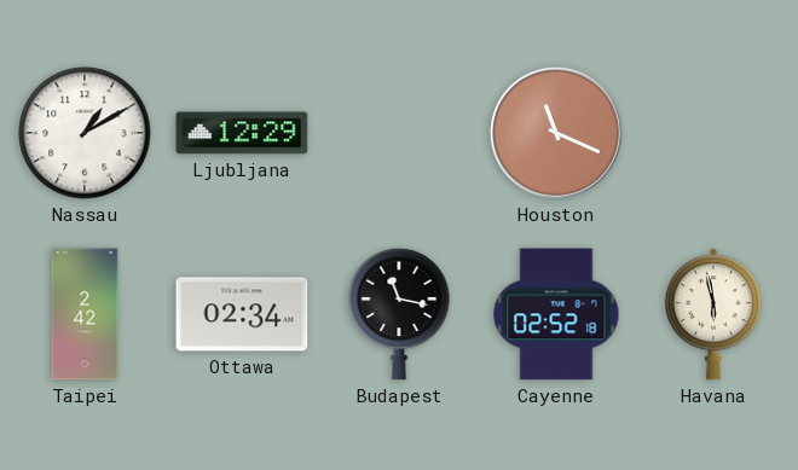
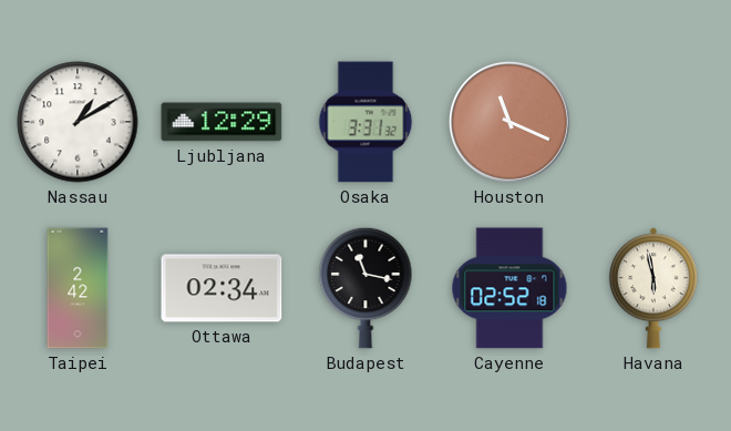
Osaka: none -> 3:31
